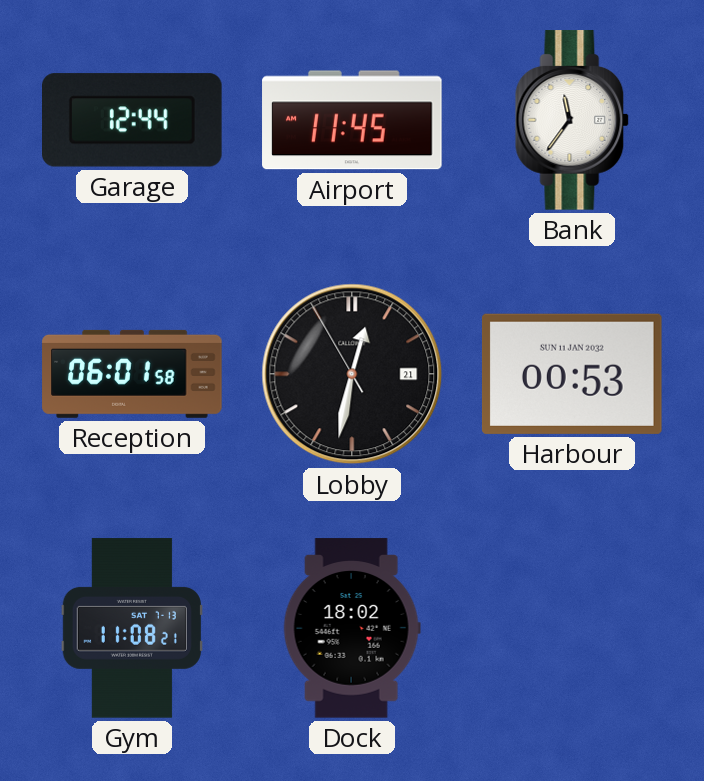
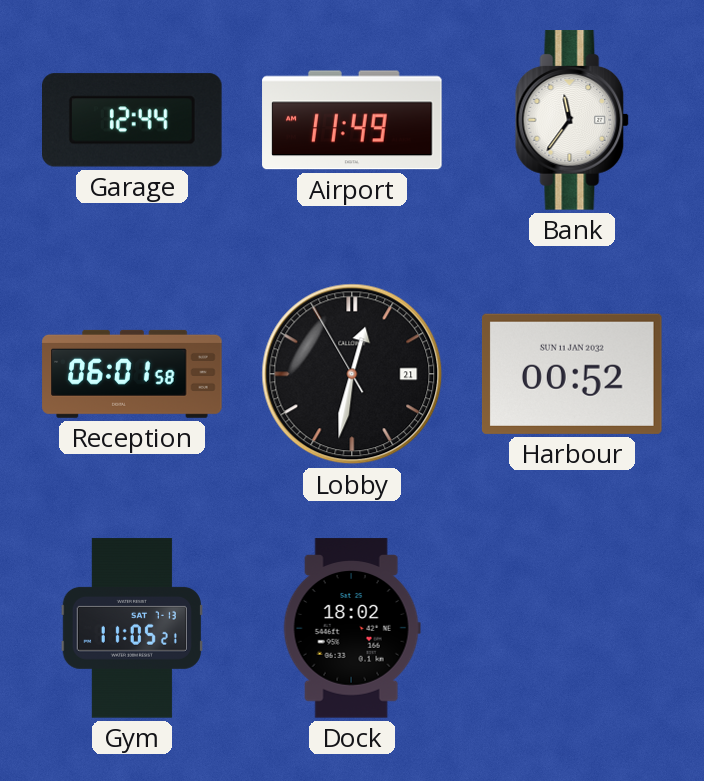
Airport: 11:45 -> 11:49
Harbour: 00:53 -> 00:52
Gym: 11:08 -> 11:05
